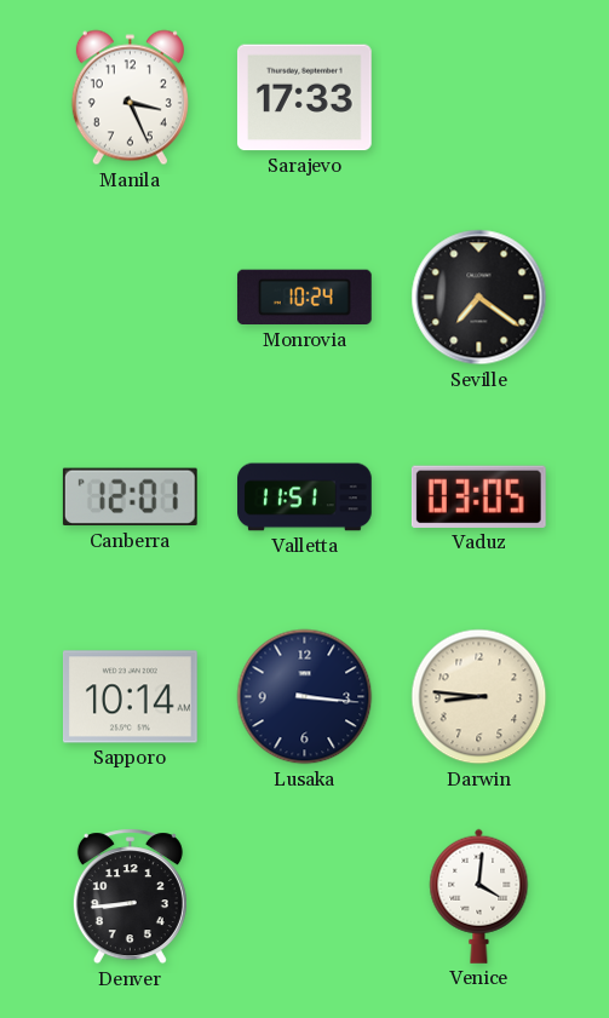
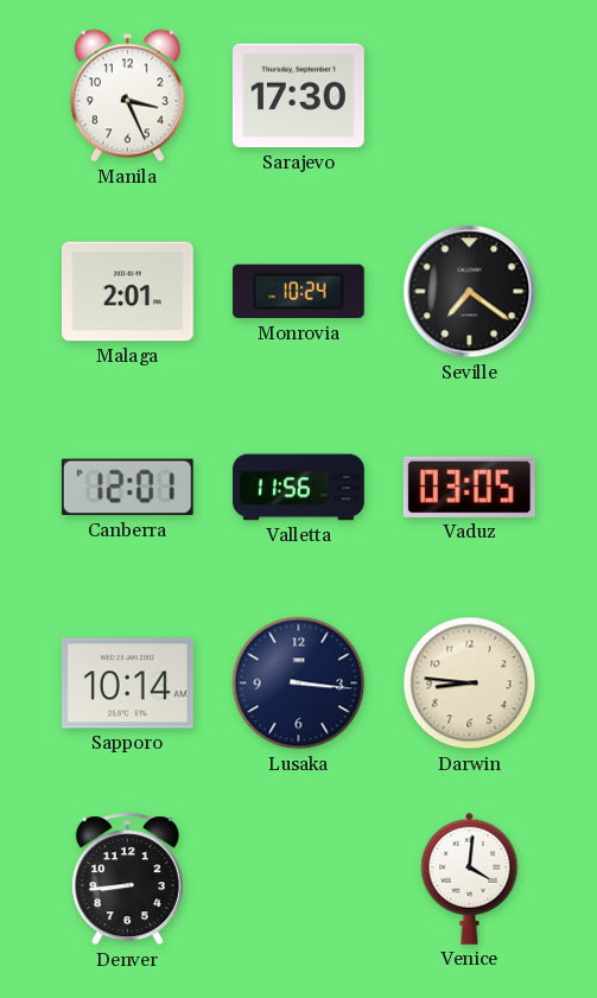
Sarajevo: 17:33 -> 17:30
Malaga: none -> 2:01
Valletta: 11:51 -> 11:56
